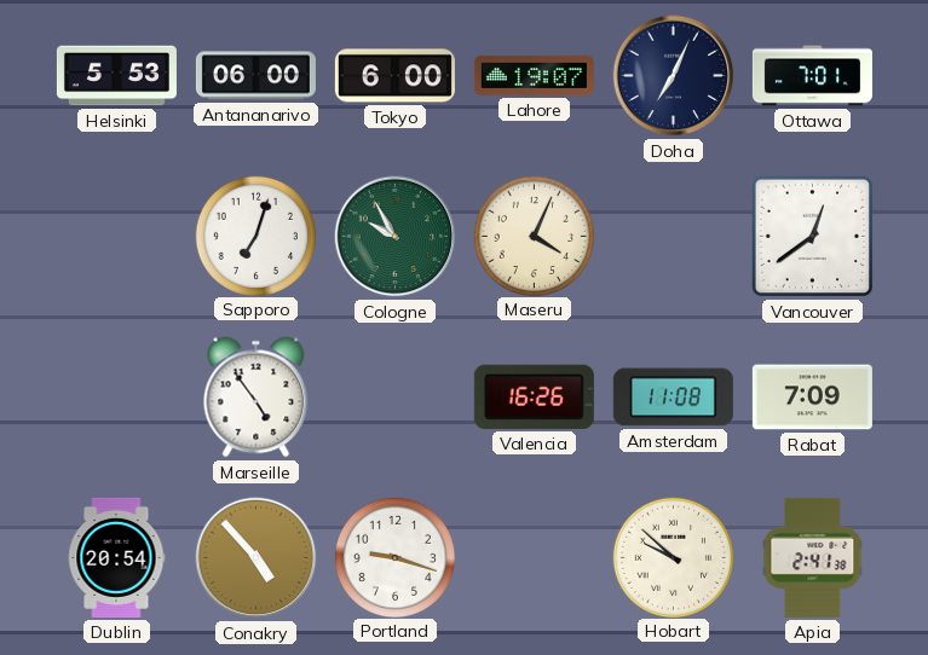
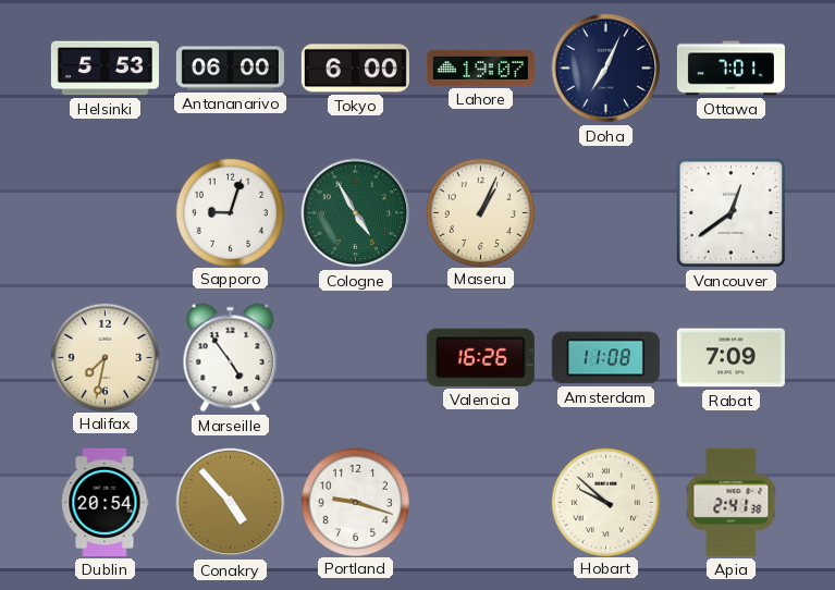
Sapporo: 7:03 -> 9:03
Cologne: 9:55 -> 4:55
Maseru: 4:04 -> 1:04
Halifax: none -> 7:32
